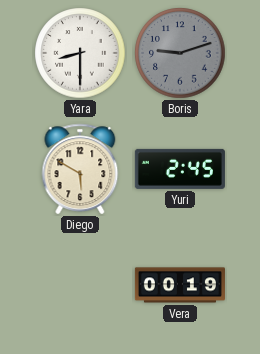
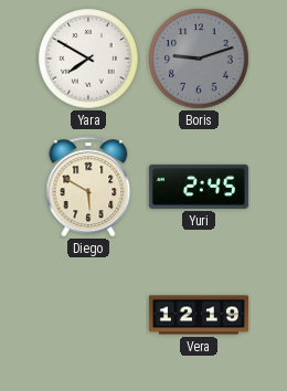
Yara: 8:30 -> 7:50
Vera: 00:19 -> 12:19
